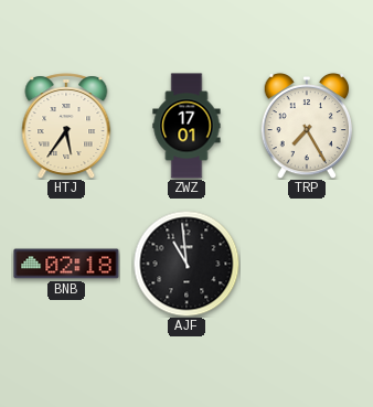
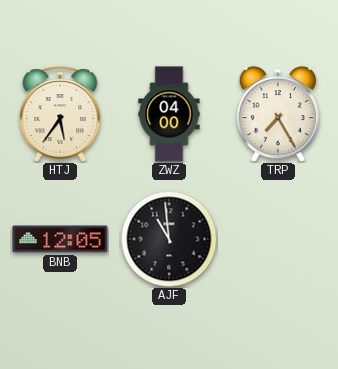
ZWZ: 17:01 -> 04:00
BNB: 02:18 -> 12:05
